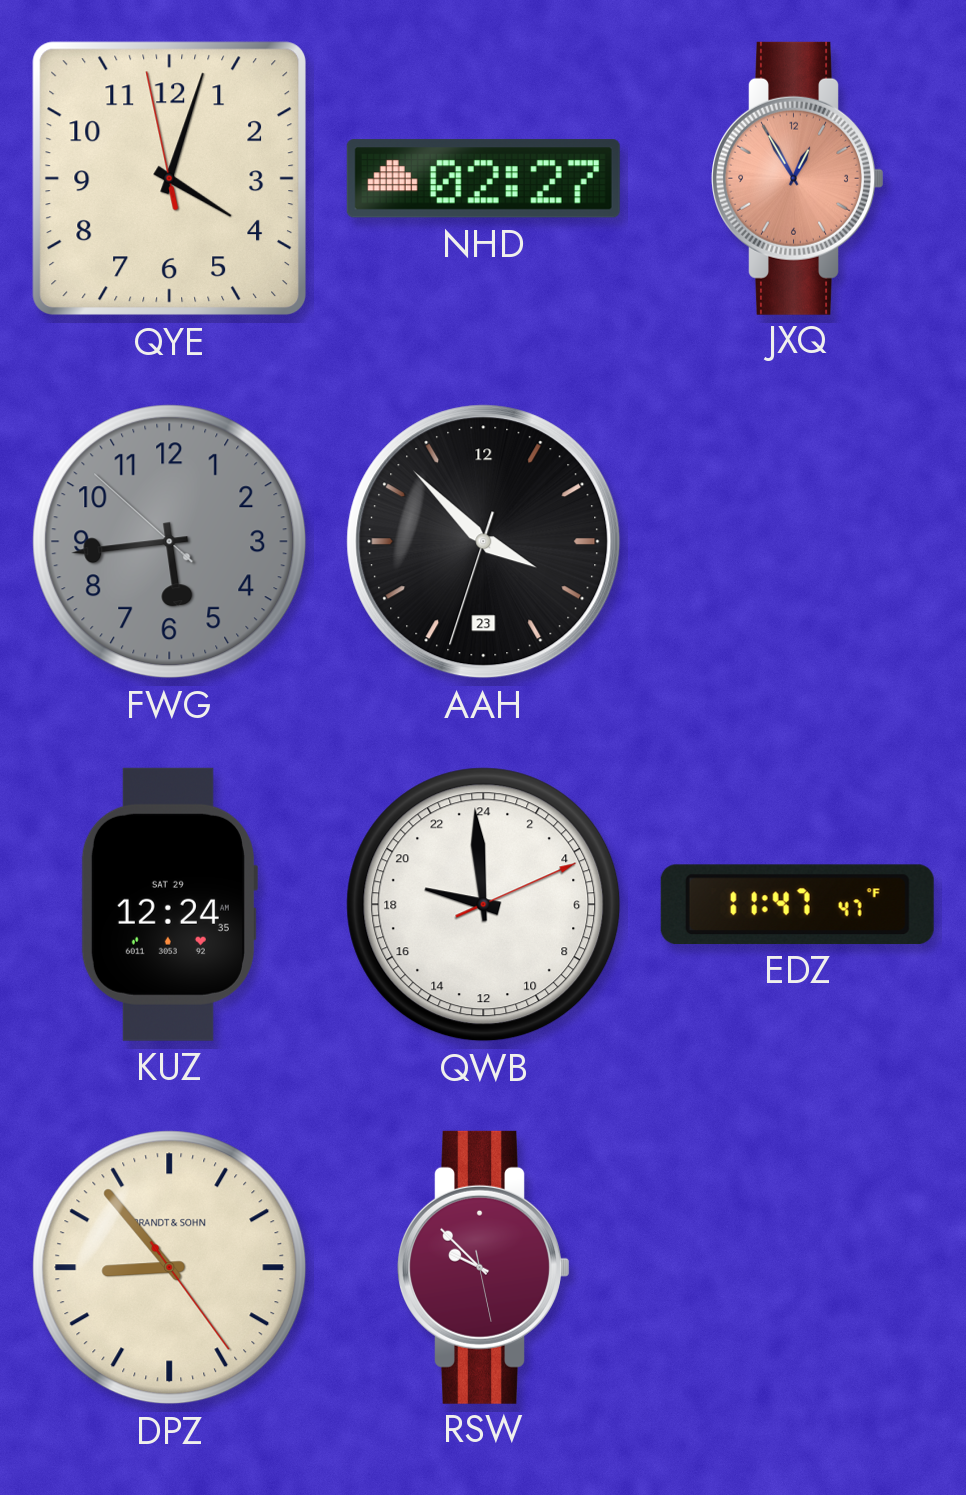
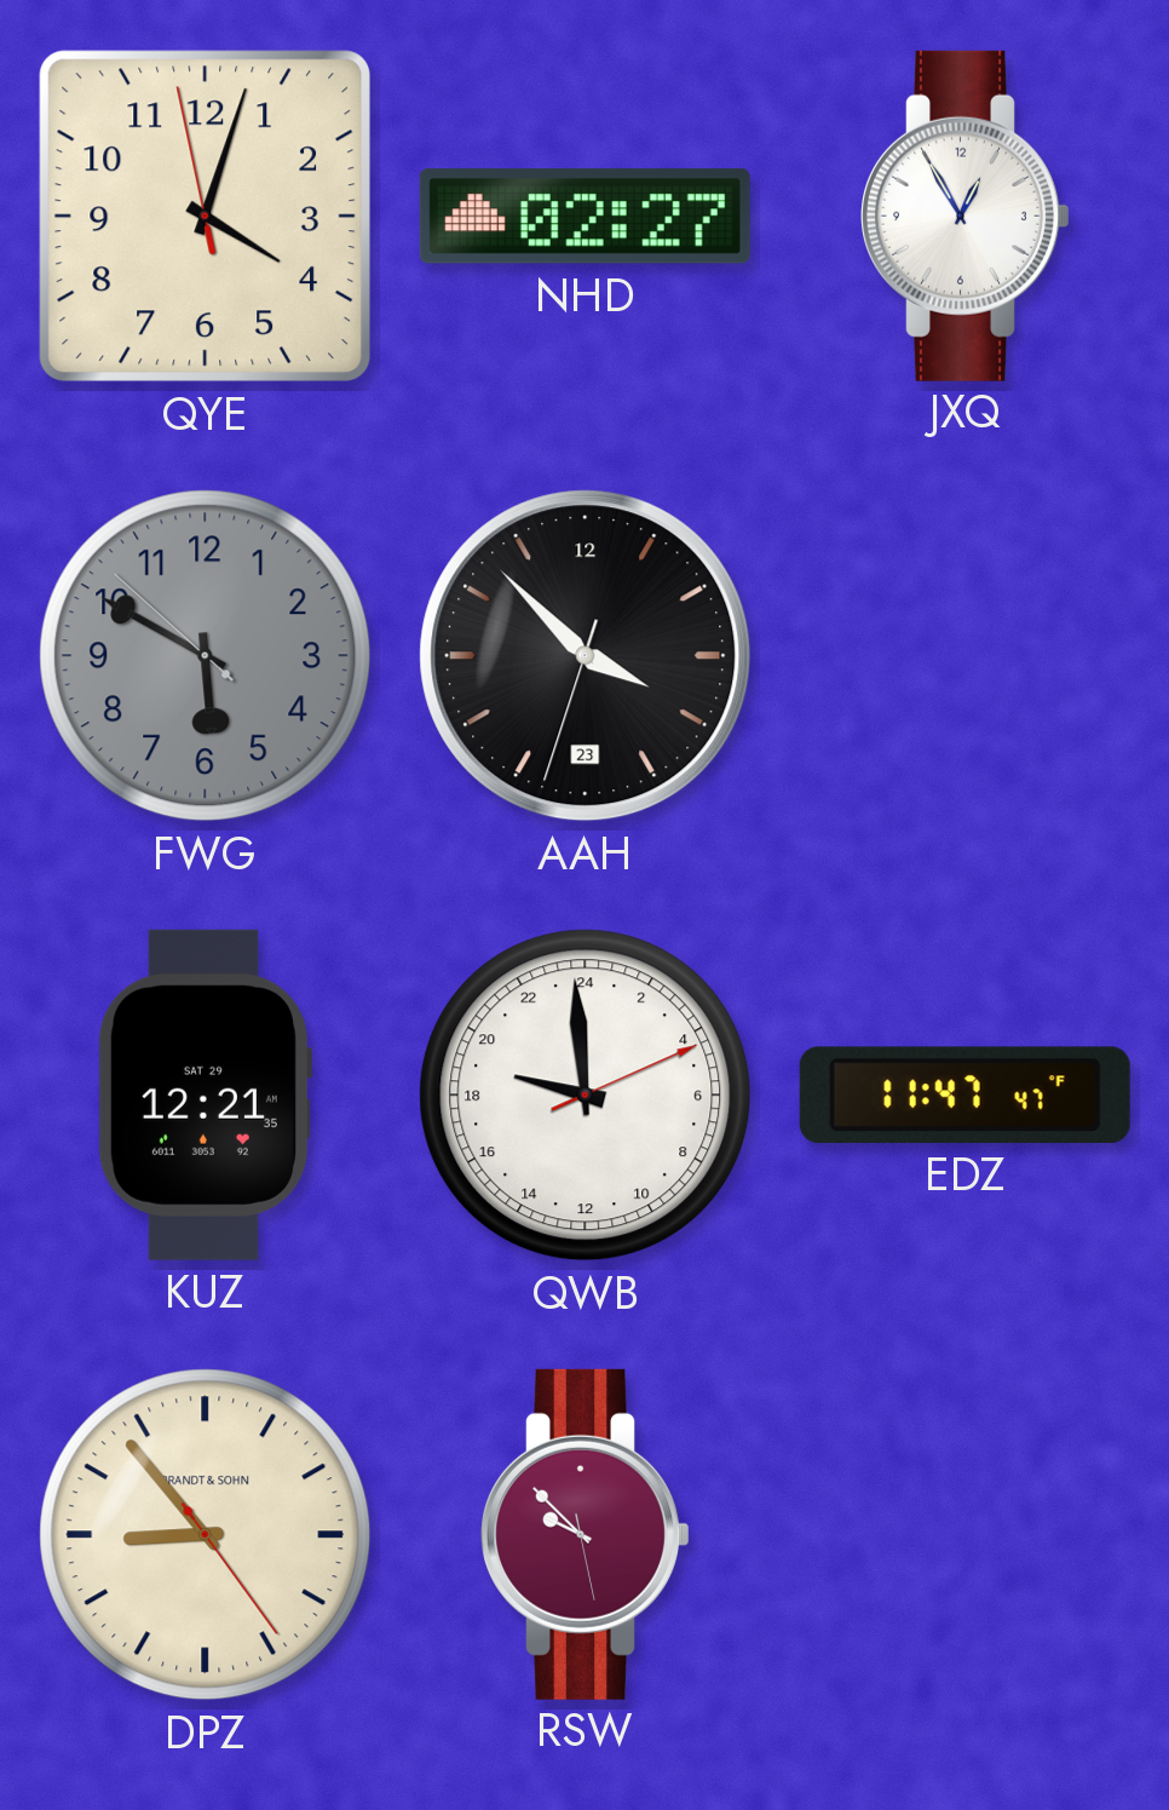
JXQ dial: salmon -> white
FWG: 5:43 -> 5:49
KUZ: 12:24 -> 12:21
